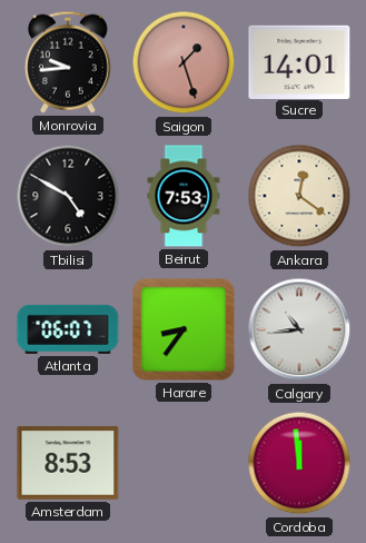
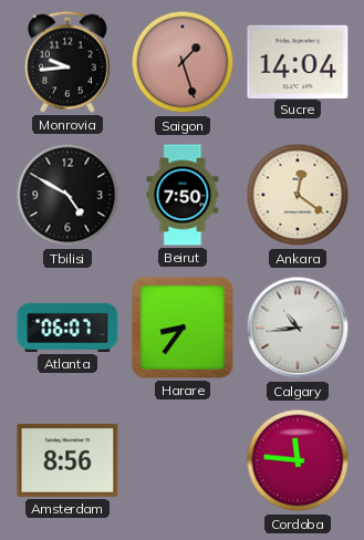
Sucre: 14:01 -> 14:04
Beirut: 7:53 -> 7:50
Amsterdam: 8:53 -> 8:56
Cordoba: 11:59 -> 11:46
